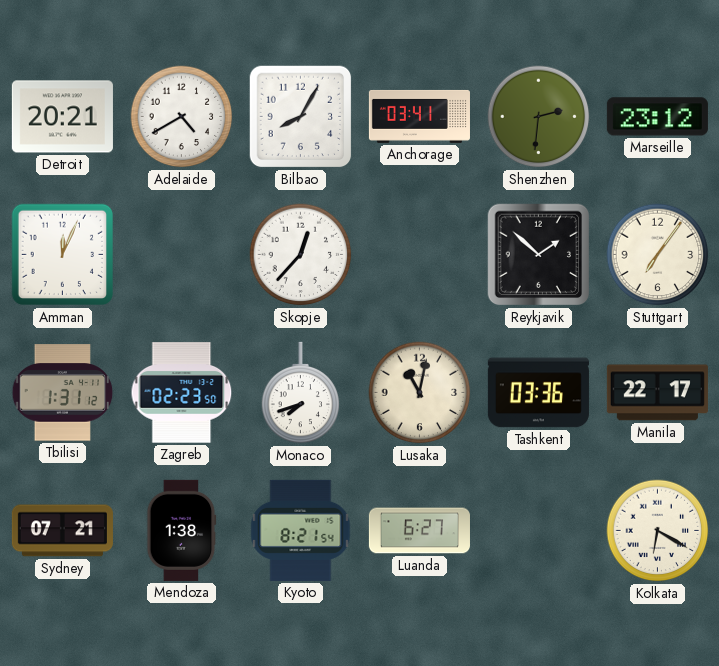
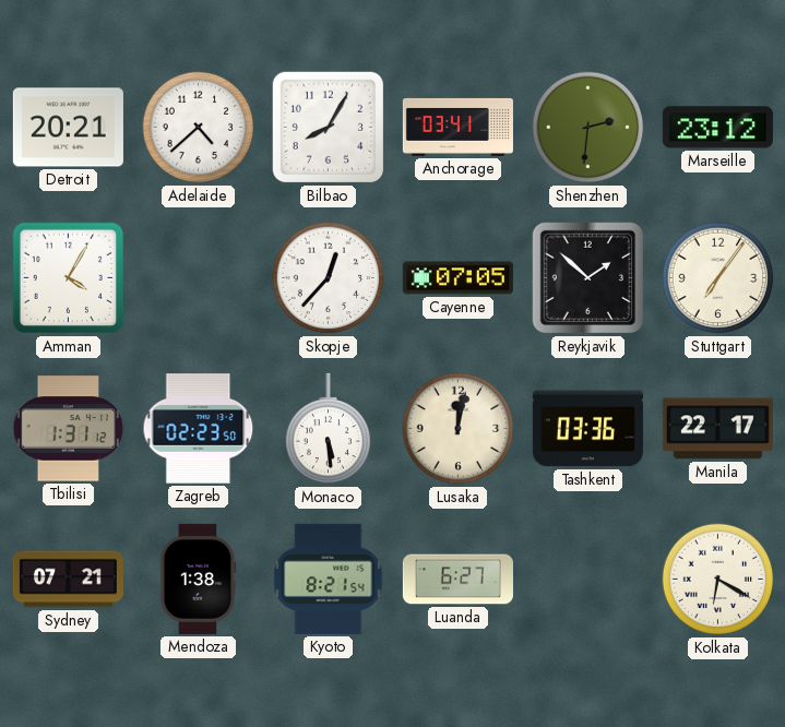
Adelaide: 4:40 -> 4:38
Amman: 12:04 -> 4:05
Cayenne: none -> 07:05
Monaco: 7:42 -> 5:29
Lusaka: 11:02 -> 12:02
